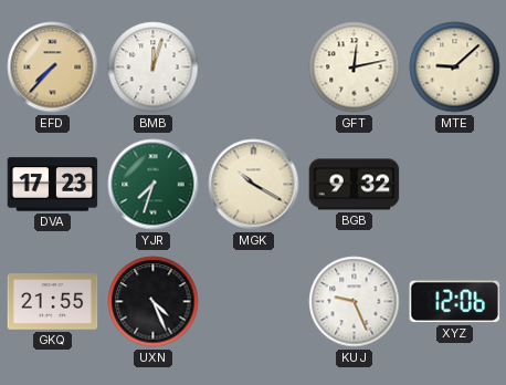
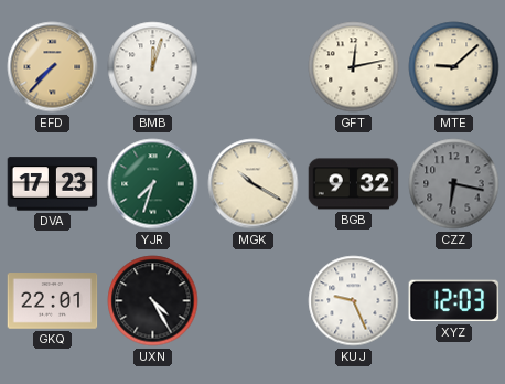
CZZ: none -> 6:17
GKQ: 21:55 -> 22:01
UXN: 4:26 -> 4:25
XYZ: 12:06 -> 12:03
